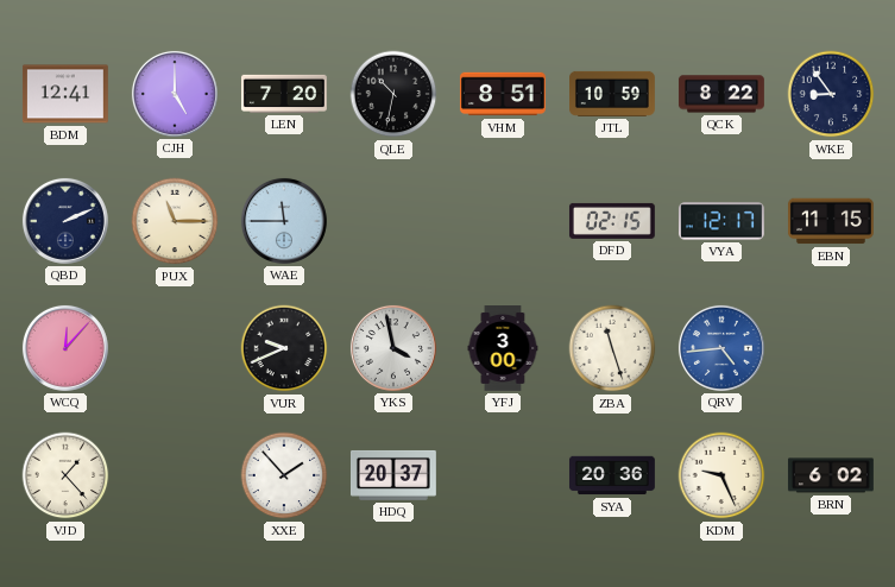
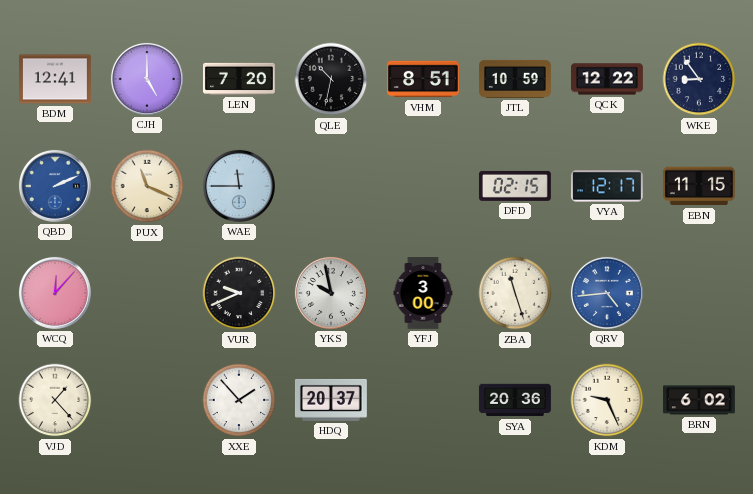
QCK: 8:22 -> 12:22
QBD dial: navy -> blue
PUX: 11:15 -> 11:19
YKS: 3:58 -> 9:58
